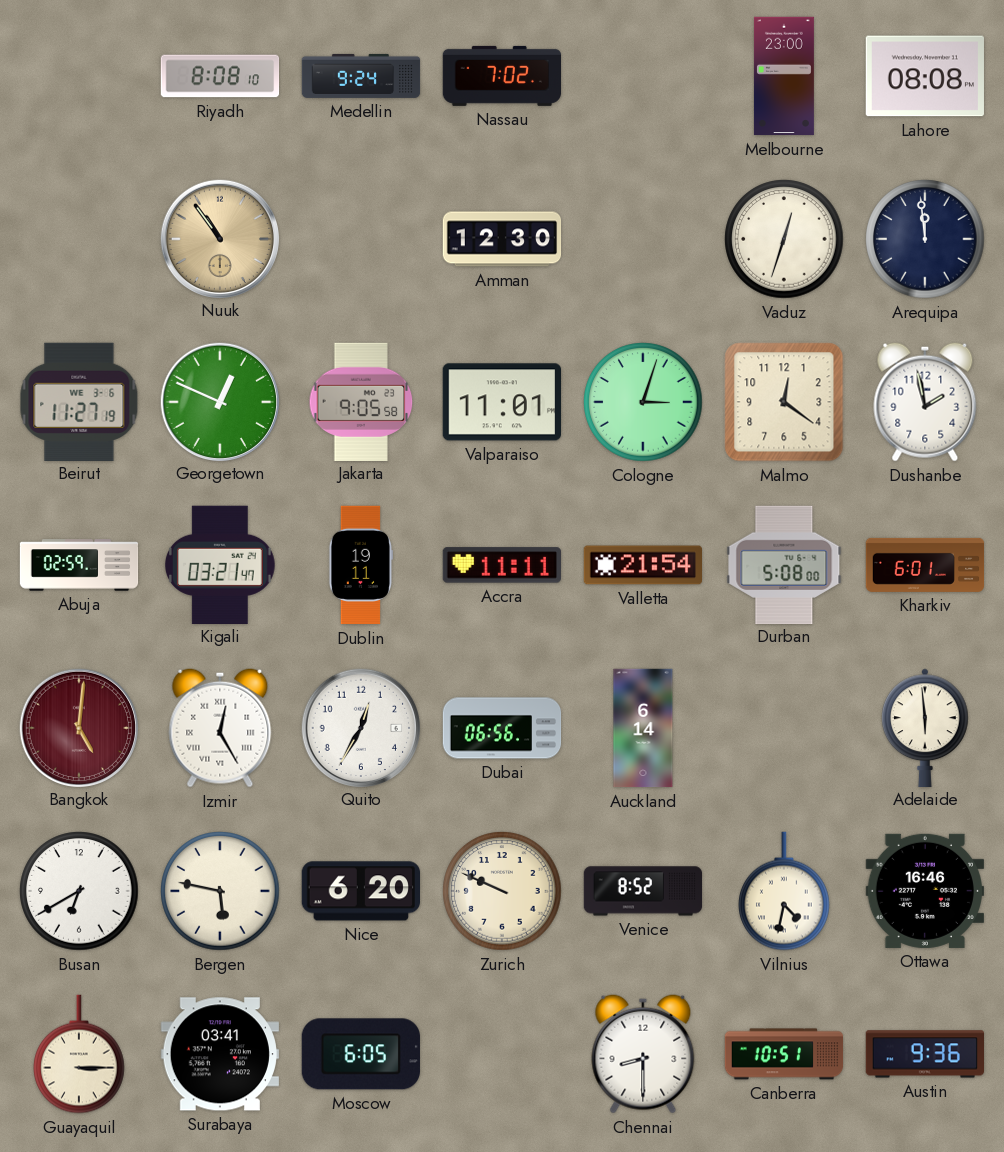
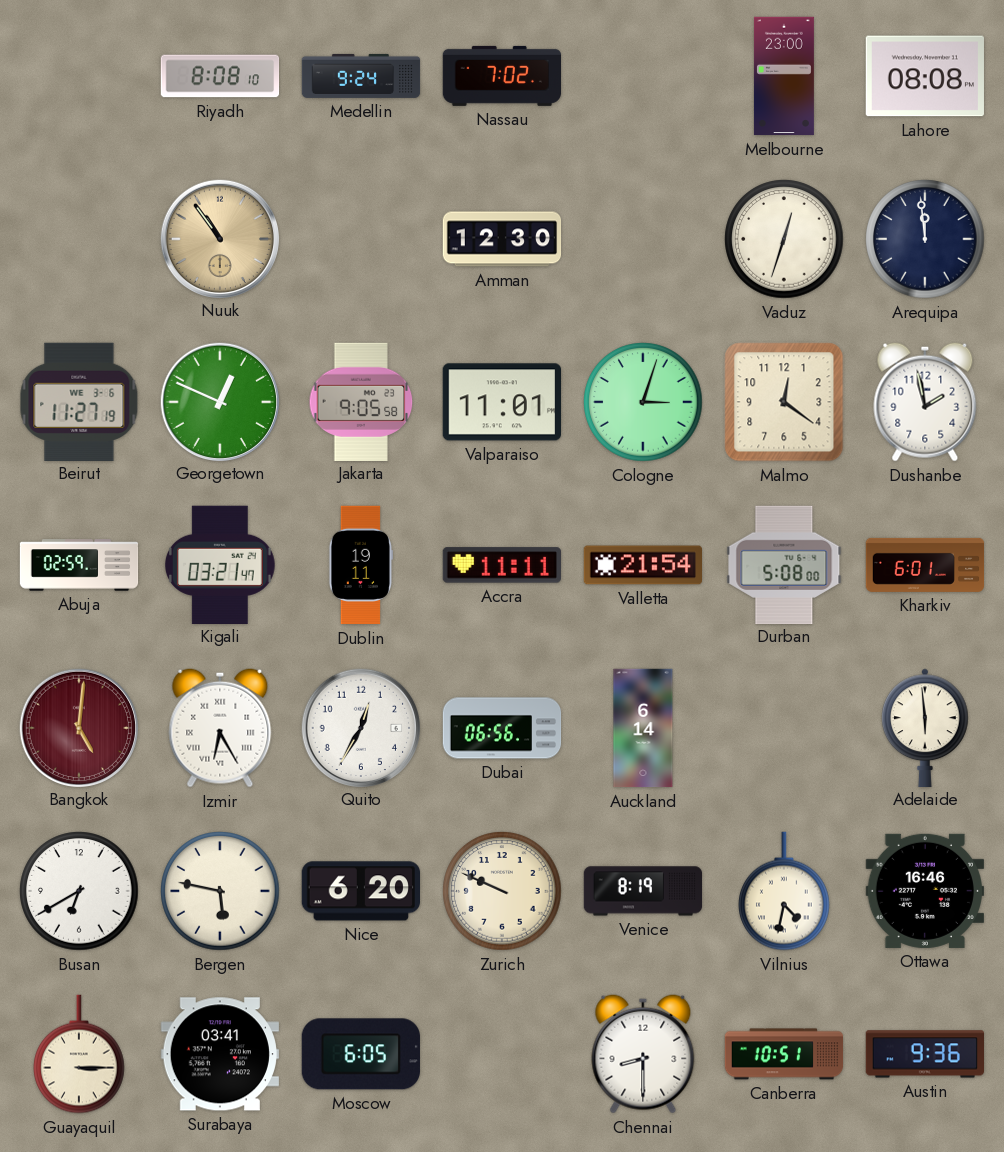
Izmir: 12:25 -> 6:25
Venice: 8:52 -> 8:19
